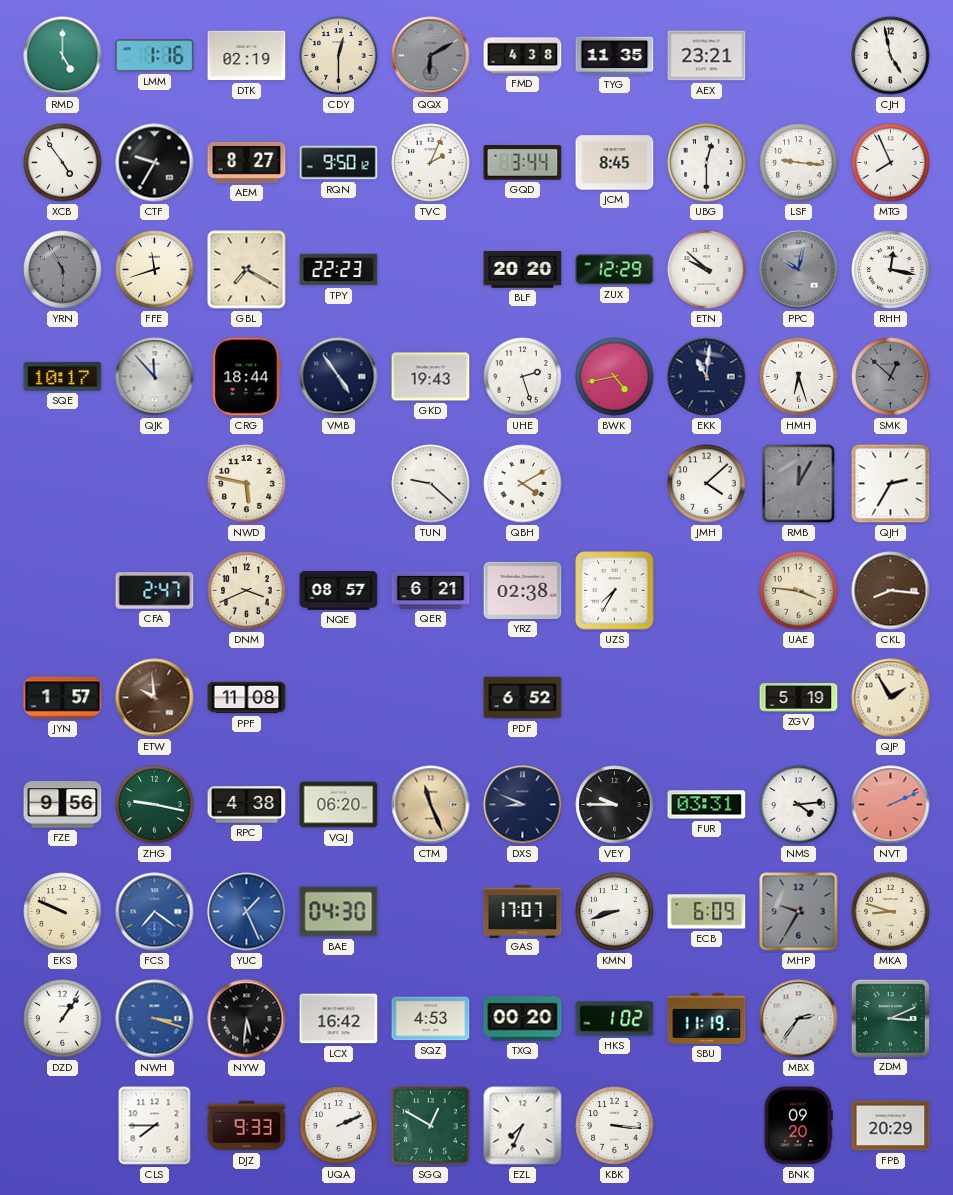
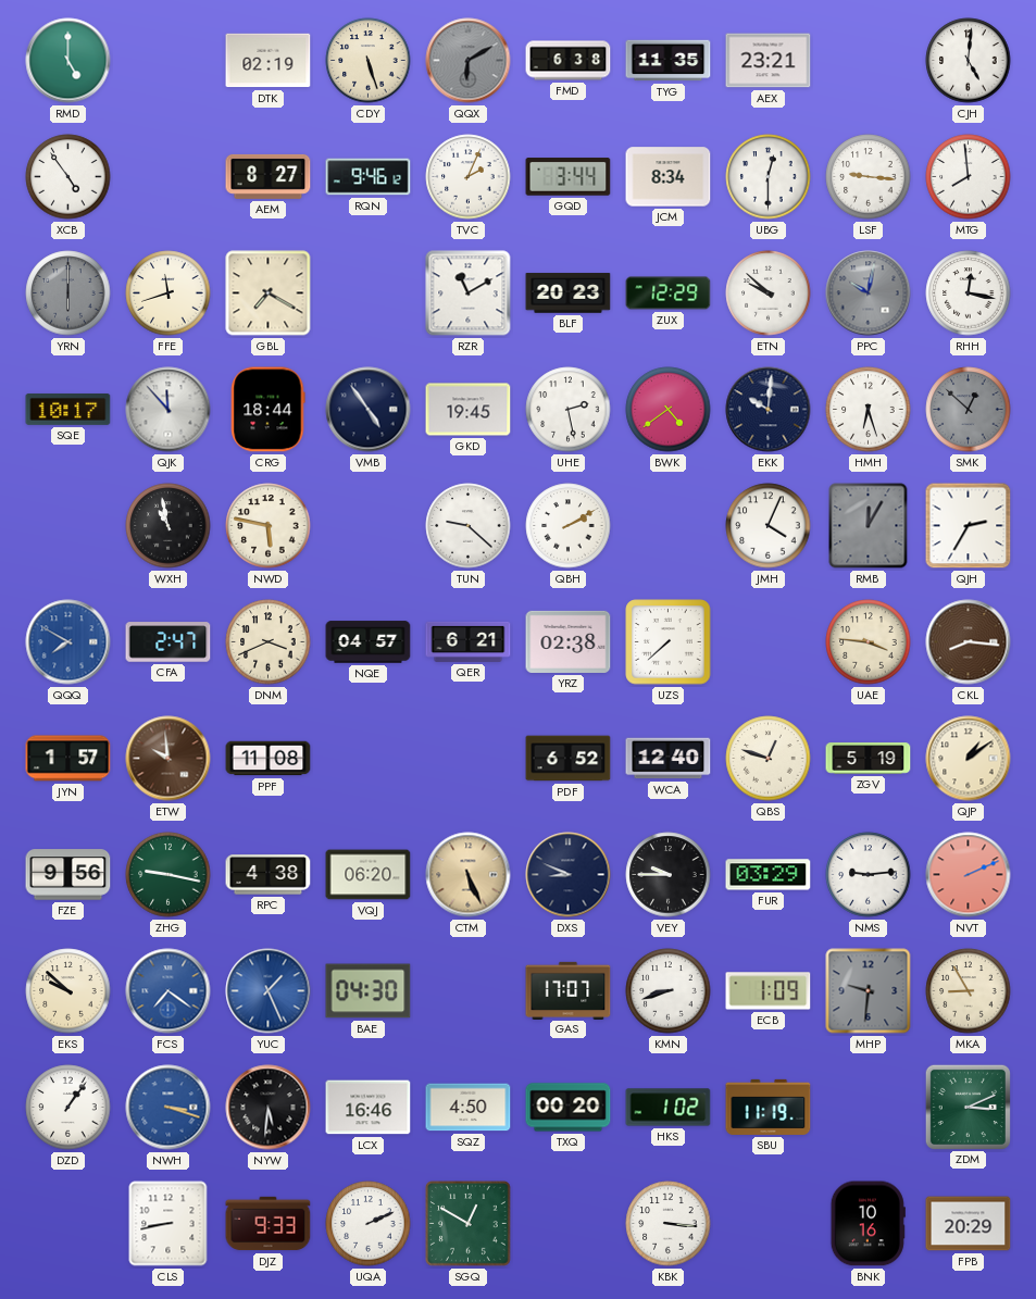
LMM: 1:16 -> none
CDY: 12:30 -> 5:27
FMD: 4:38 -> 6:38
CJH: 4:58 -> 5:01
CTF: 9:35 -> none
RQN: 9:50 -> 9:46
JCM: 8:45 -> 8:34
MTG: 7:56 -> 7:59
YRN: 5:55 -> 6:00
TPY: 22:23 -> none
RZR: none -> 11:10
BLF: 20:20 -> 20:23
GKD: 19:43 -> 19:45
UHE: 2:27 -> 2:28
BWK: 4:43 -> 4:39
EKK: 11:01 -> 10:01
WXH: none -> 10:58
QBH: 4:10 -> 2:10
JMH: 4:08 -> 4:04
QQQ: none -> 7:50
NQE: 08:57 -> 04:57
UZS: 7:35 -> 7:38
WCA: none -> 12:40
QBS: none -> 12:48
QJP: 1:55 -> 1:09
CTM: 11:26 -> 5:26
FUR: 03:31 -> 03:29
NMS: 4:14 -> 9:14
EKS: 9:49 -> 9:52
ECB: 6:09 -> 1:09
MHP: 9:35 -> 9:31
MKA: 8:48 -> 8:55
LCX: 16:42 -> 16:46
SQZ: 4:53 -> 4:50
MBX: 2:36 -> none
CLS: 7:45 -> 8:43
EZL: 7:34 -> none
BNK: 09:20 -> 10:16
